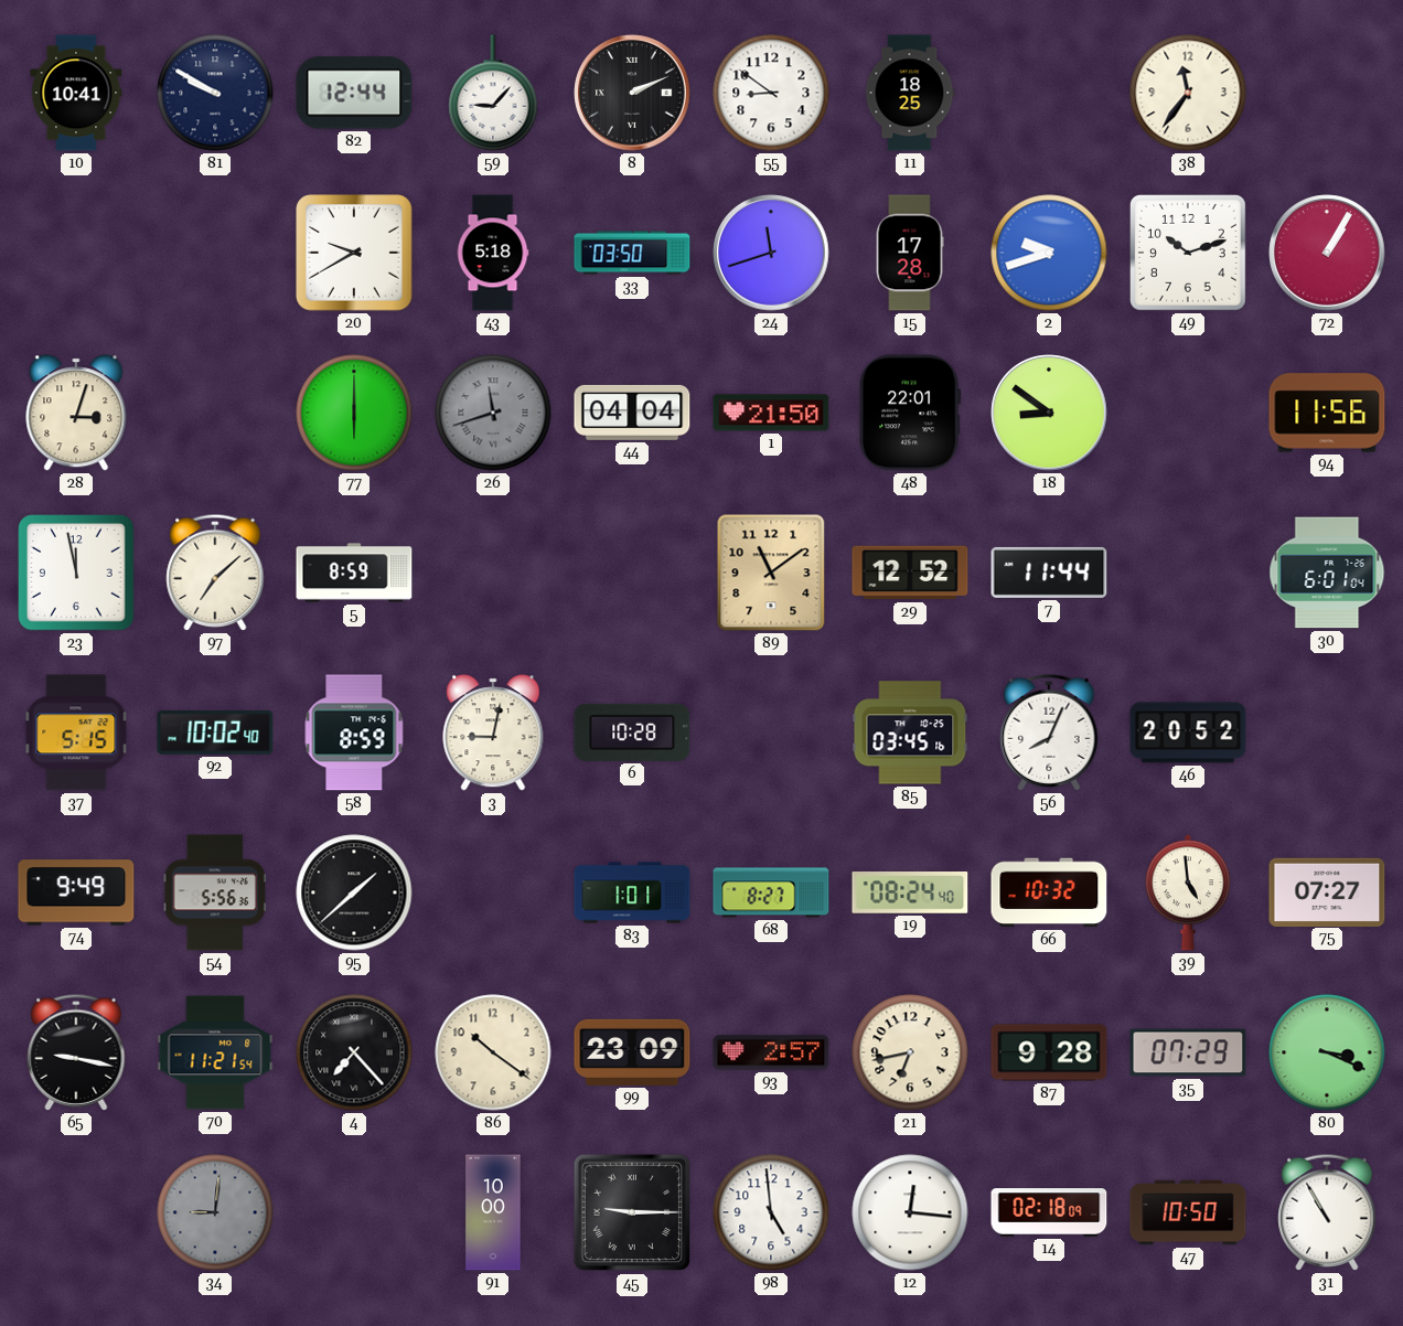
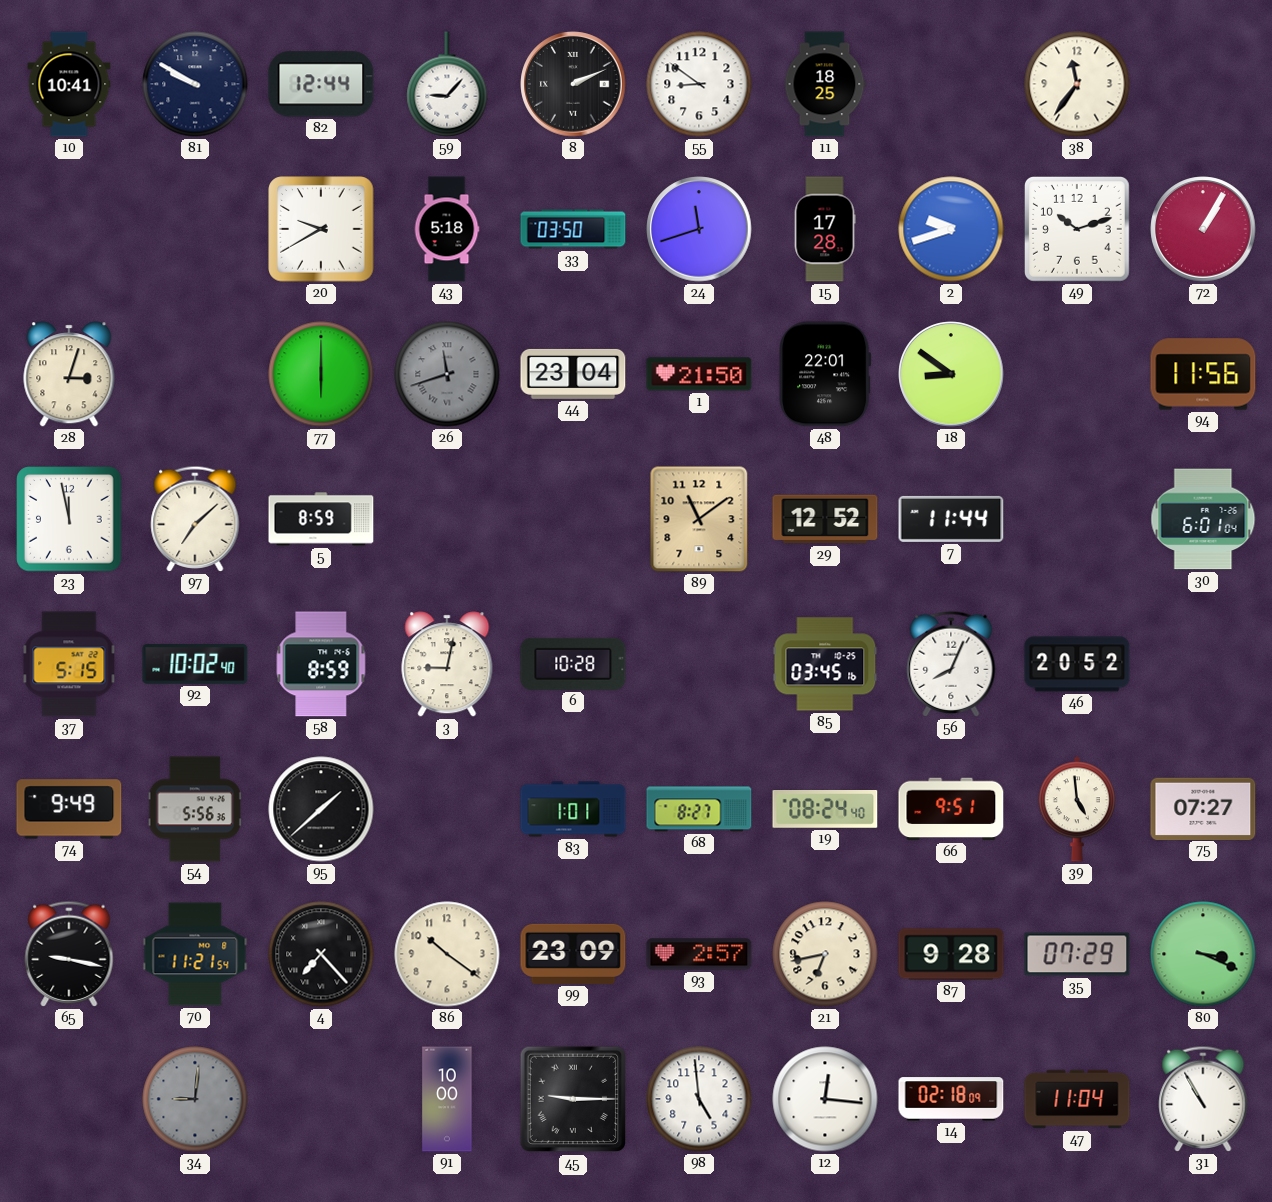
44: 04:04 -> 23:04
66: 10:32 -> 9:51
47: 10:50 -> 11:04
